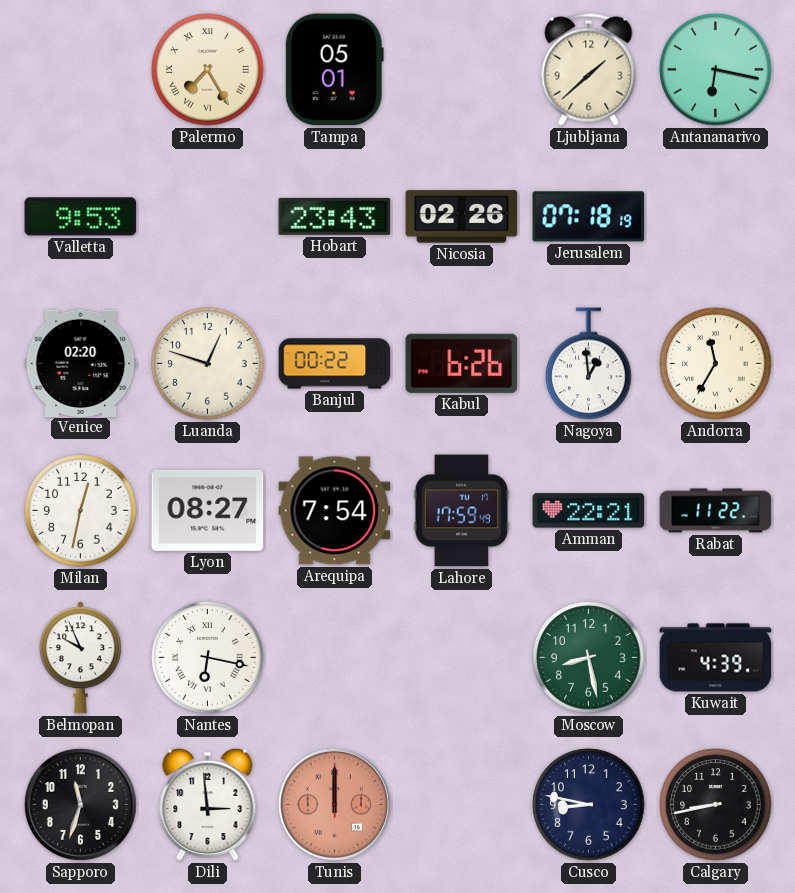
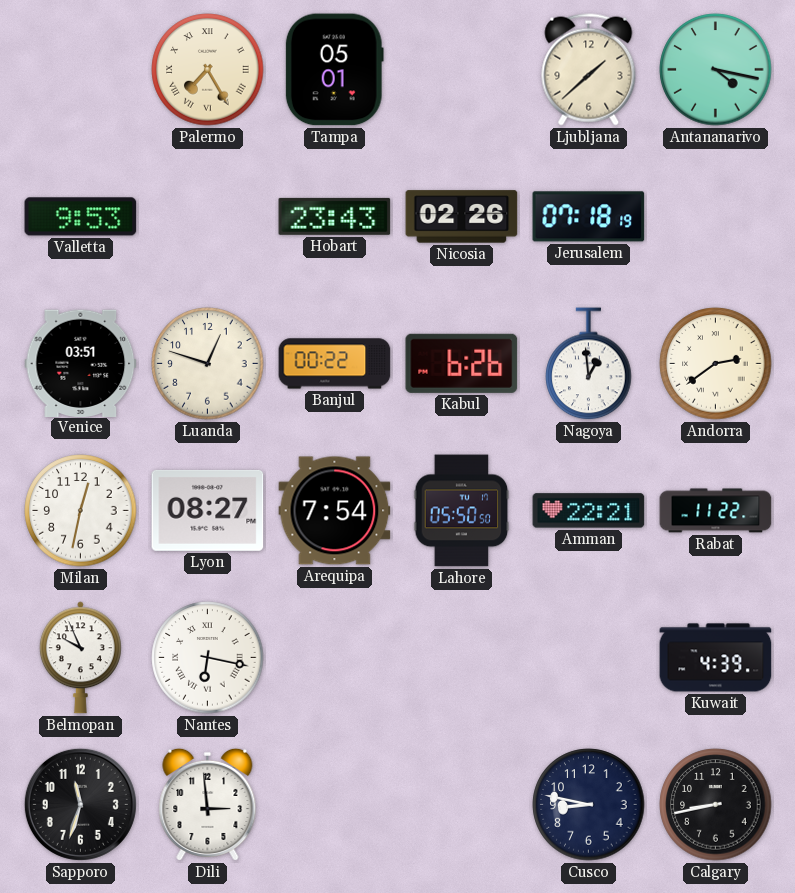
Antananarivo: 6:17 -> 4:17
Venice: 02:20 -> 03:51
Andorra: 11:35 -> 2:39
Lahore: 17:59 -> 05:50
Moscow: 8:28 -> none
Tunis: 12:00 -> none
